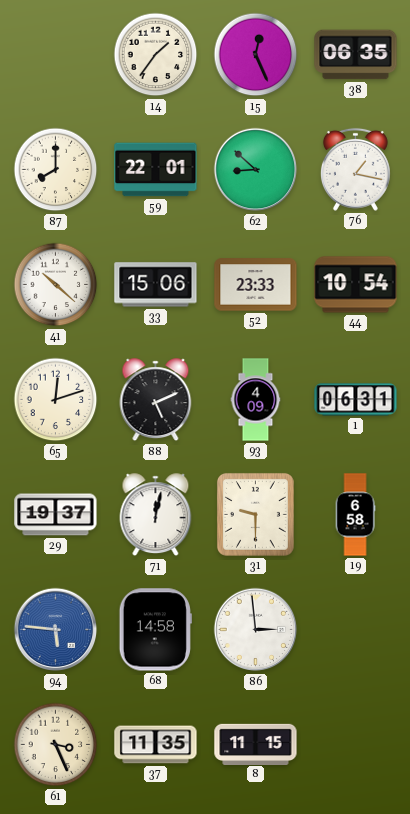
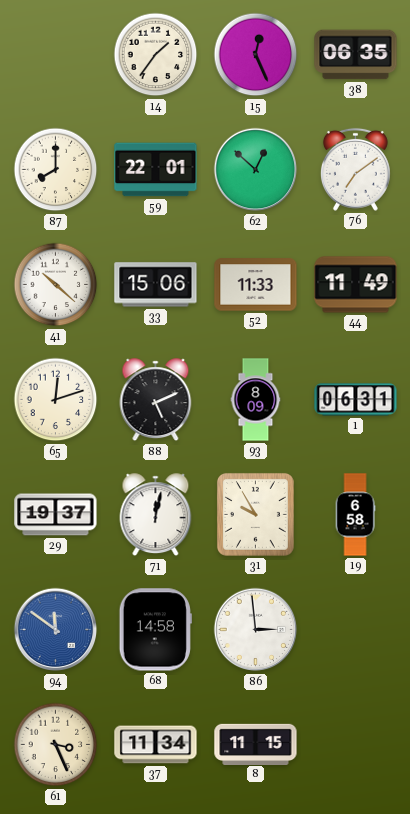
62: 8:52 -> 12:52
76: 1:17 -> 7:09
52: 23:33 -> 11:33
44: 10:54 -> 11:49
93: 4:09 -> 8:09
31: 9:30 -> 9:55
94: 5:46 -> 11:51
37: 11:35 -> 11:34
